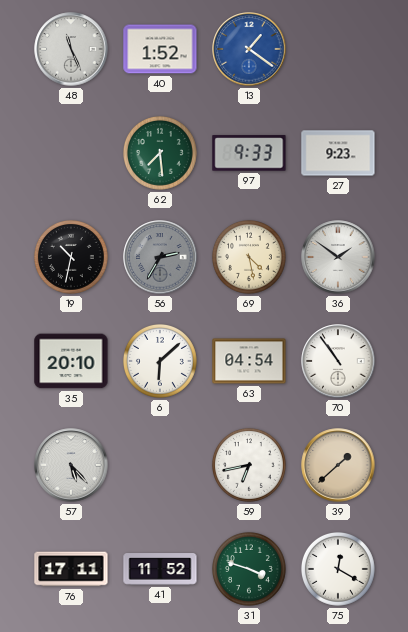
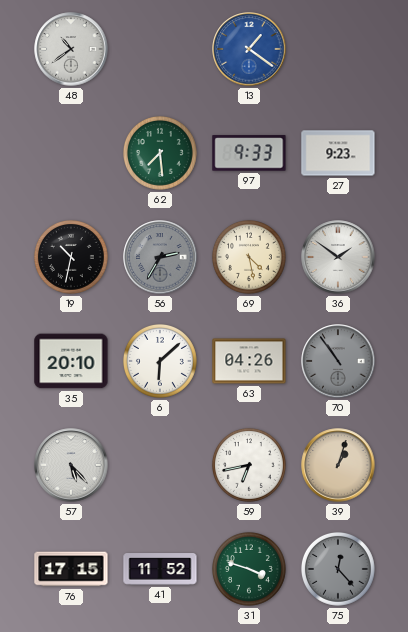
48: 11:26 -> 10:39
40: 1:52 -> none
63: 04:54 -> 04:26
70 dial: white -> grey
39: 1:38 -> 1:03
76: 17:11 -> 17:15
75: 12:20 -> 12:23
75 dial: white -> grey
